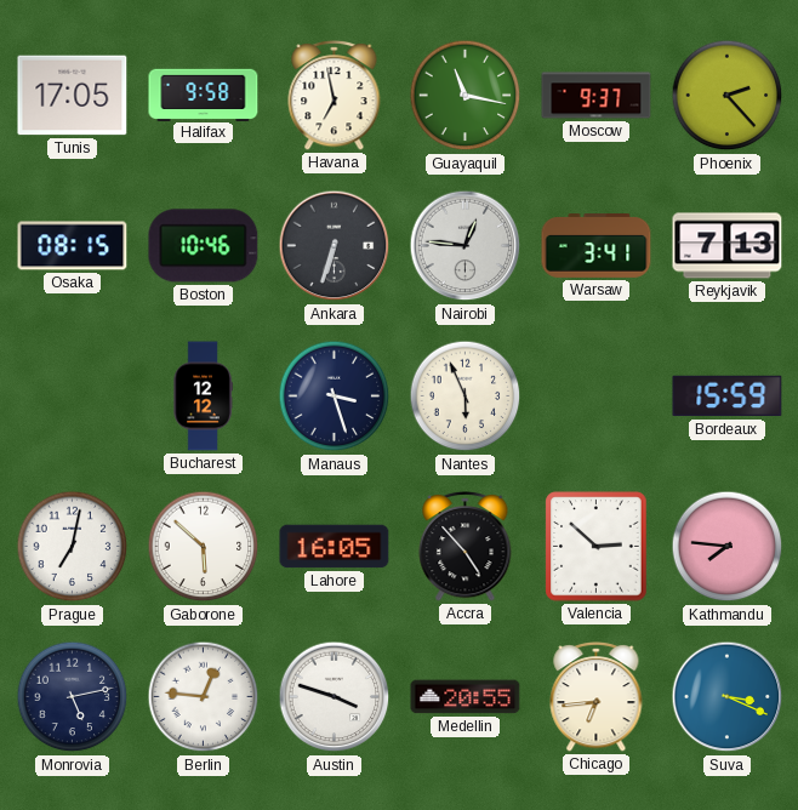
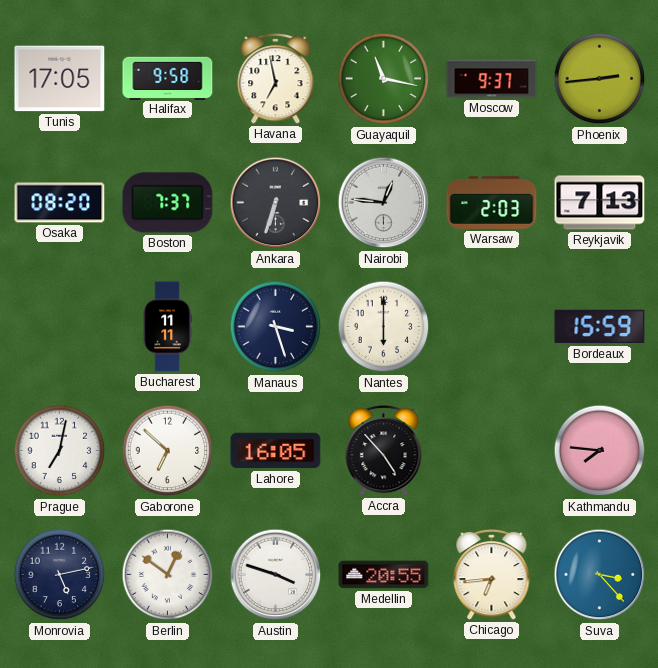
Phoenix: 2:23 -> 2:44
Osaka: 08:15 -> 08:20
Boston: 10:46 -> 7:37
Warsaw: 3:41 -> 2:03
Bucharest: 12:12 -> 11:11
Nantes: 5:56 -> 6:00
Gaborone: 5:52 -> 6:52
Valencia: 2:52 -> none
Berlin: 12:46 -> 12:51
Suva: 3:19 -> 3:23
